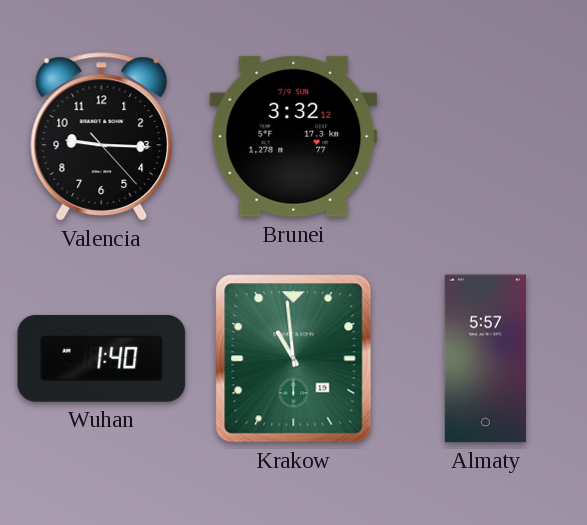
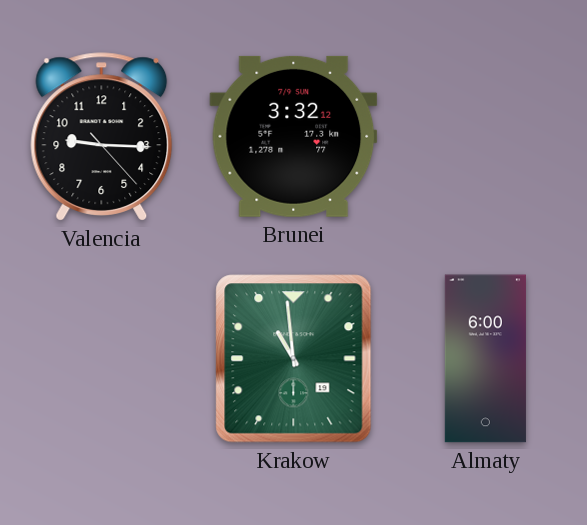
Wuhan: 1:40 -> none
Almaty: 5:57 -> 6:00
